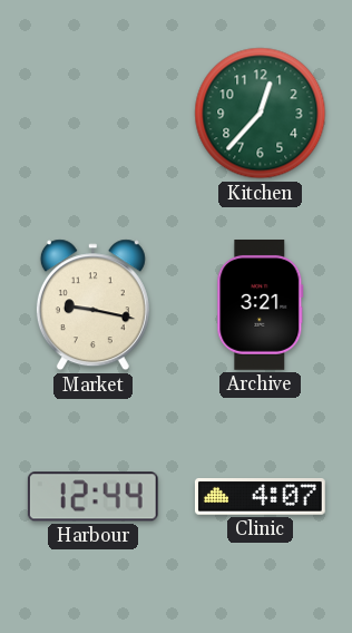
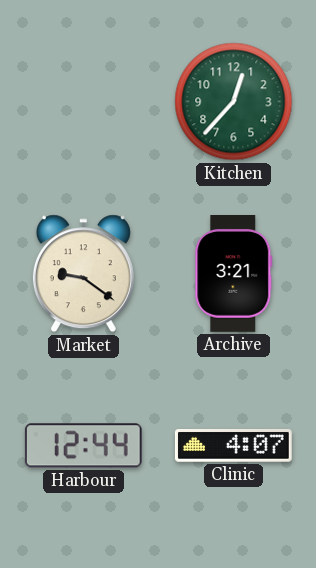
Market: 9:17 -> 9:21
